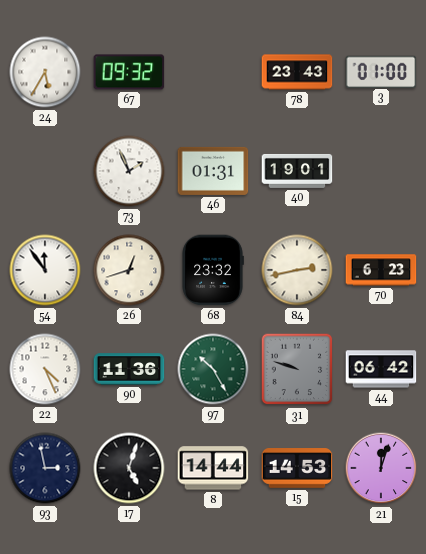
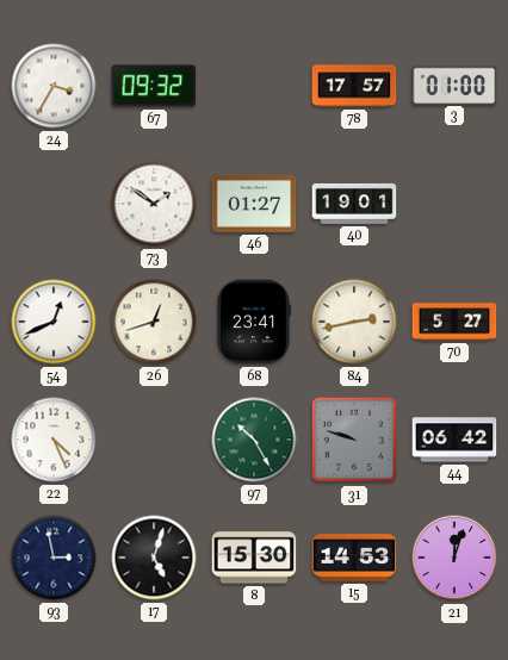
24: 5:35 -> 3:35
78: 23:43 -> 17:57
73: 1:56 -> 1:51
46: 01:31 -> 01:27
54: 11:54 -> 12:41
68: 23:32 -> 23:41
70: 6:23 -> 5:27
90: 11:36 -> none
8: 14:44 -> 15:30
